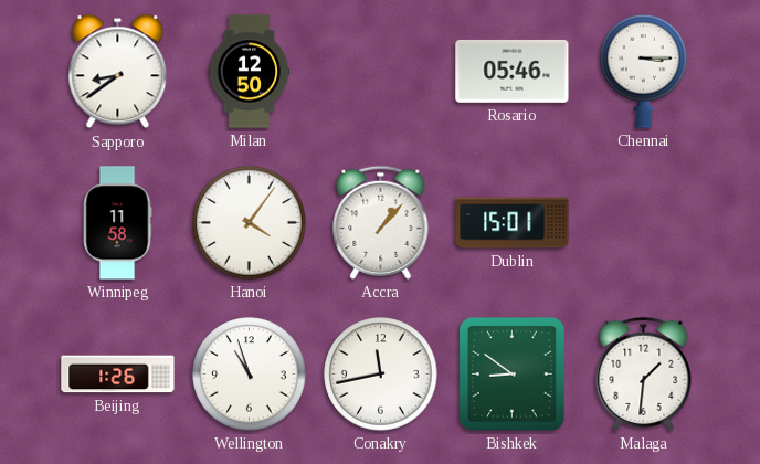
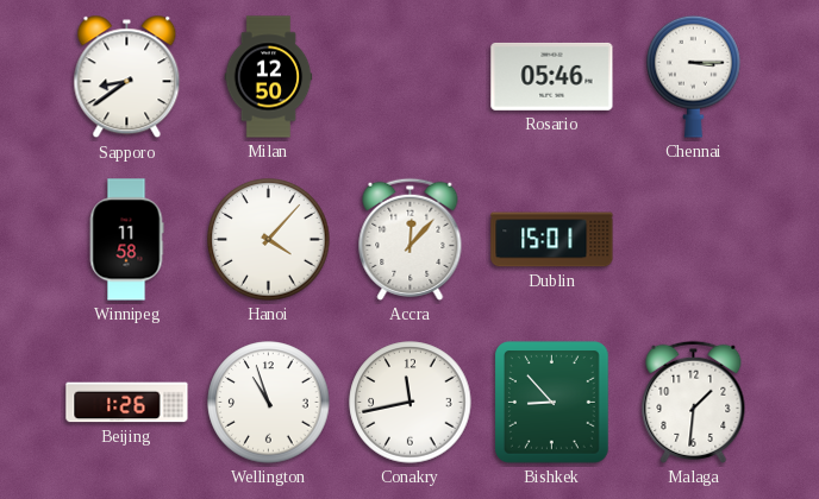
Hanoi: 4:06 -> 4:07
Accra: 1:07 -> 12:07
Bishkek: 8:51 -> 8:53
